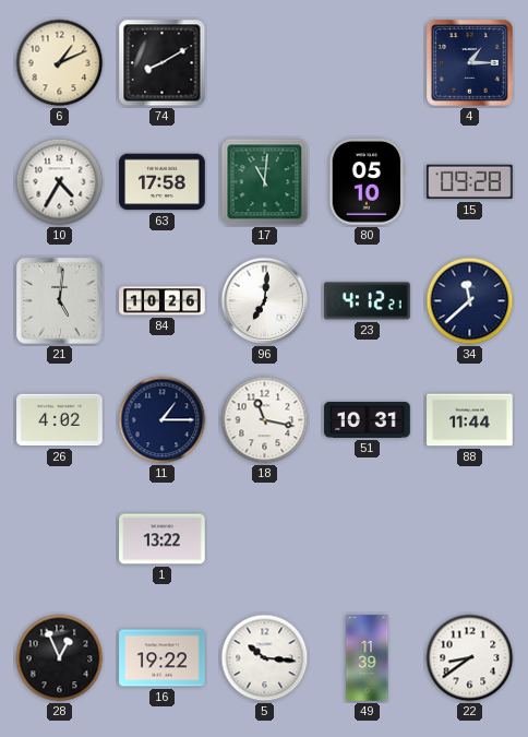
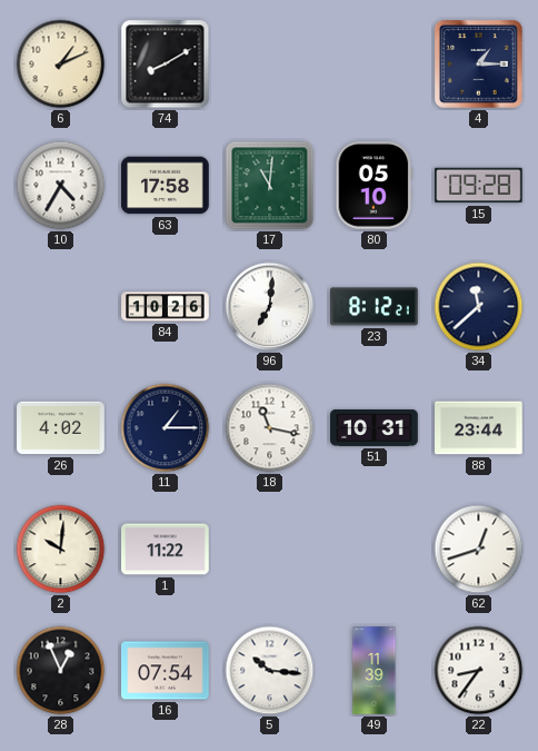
21: 5:01 -> none
23: 4:12 -> 8:12
88: 11:44 -> 23:44
2: none -> 10:01
1: 13:22 -> 11:22
62: none -> 12:42
16: 19:22 -> 07:54
22: 8:39 -> 8:36
